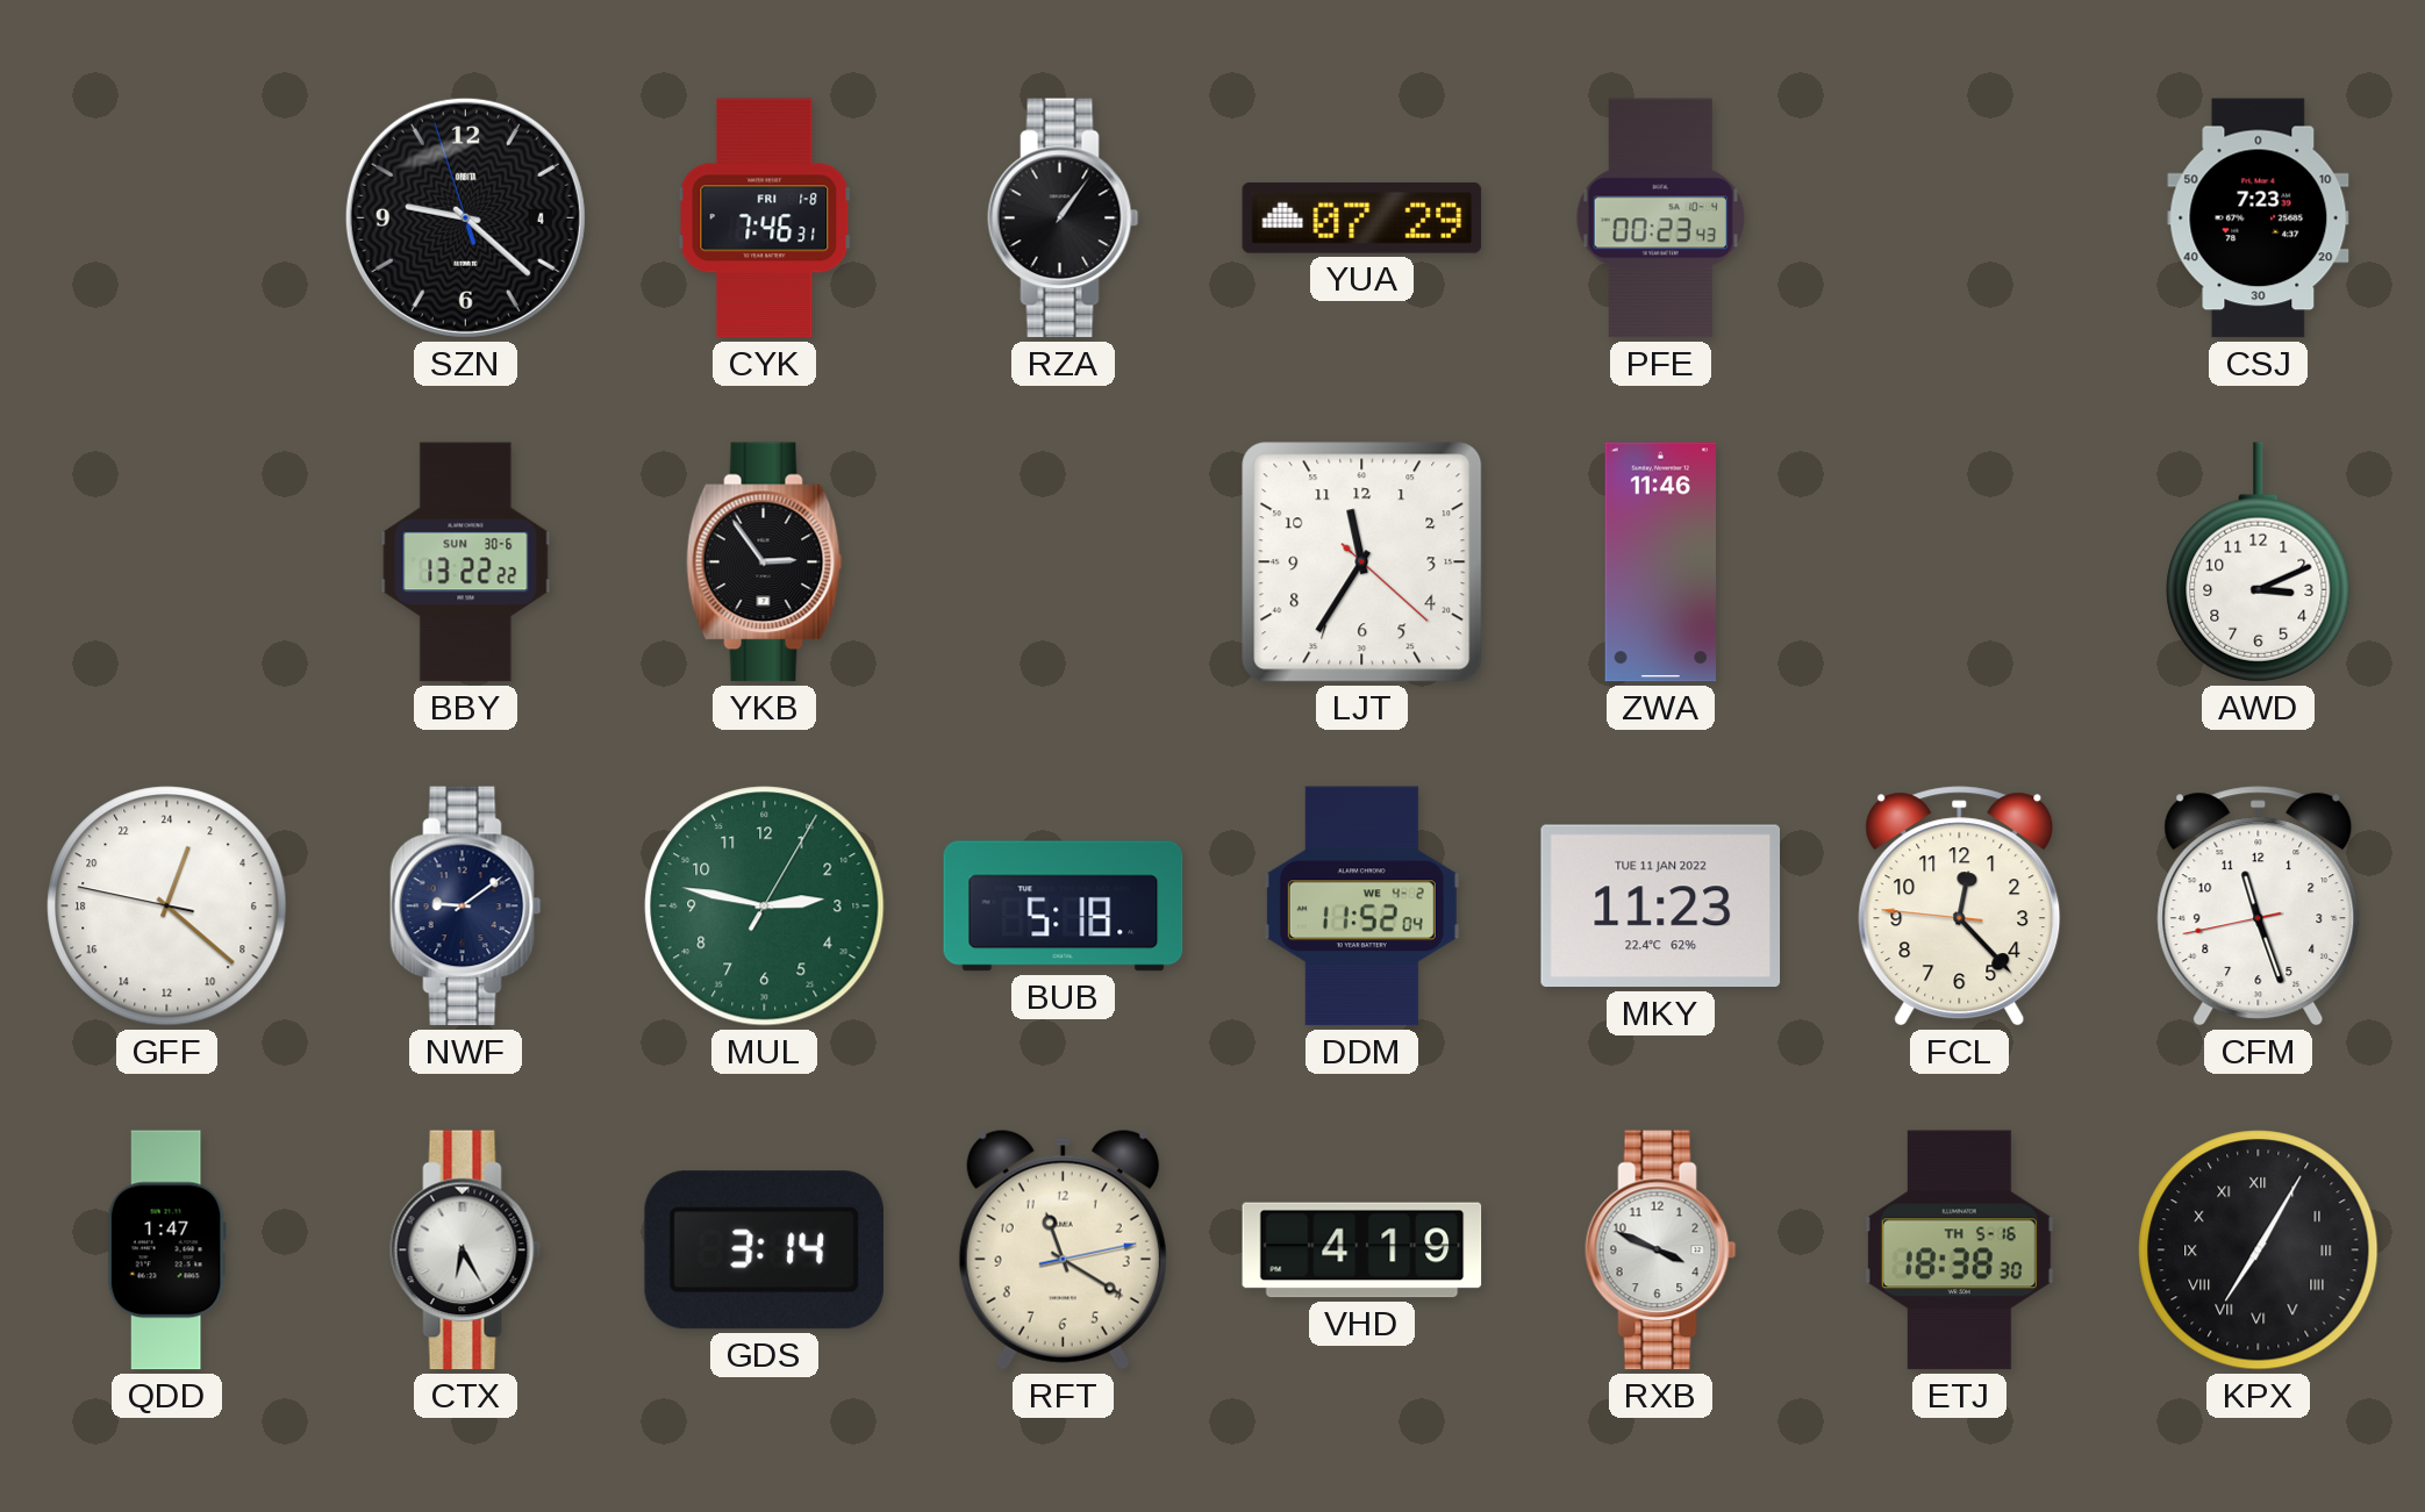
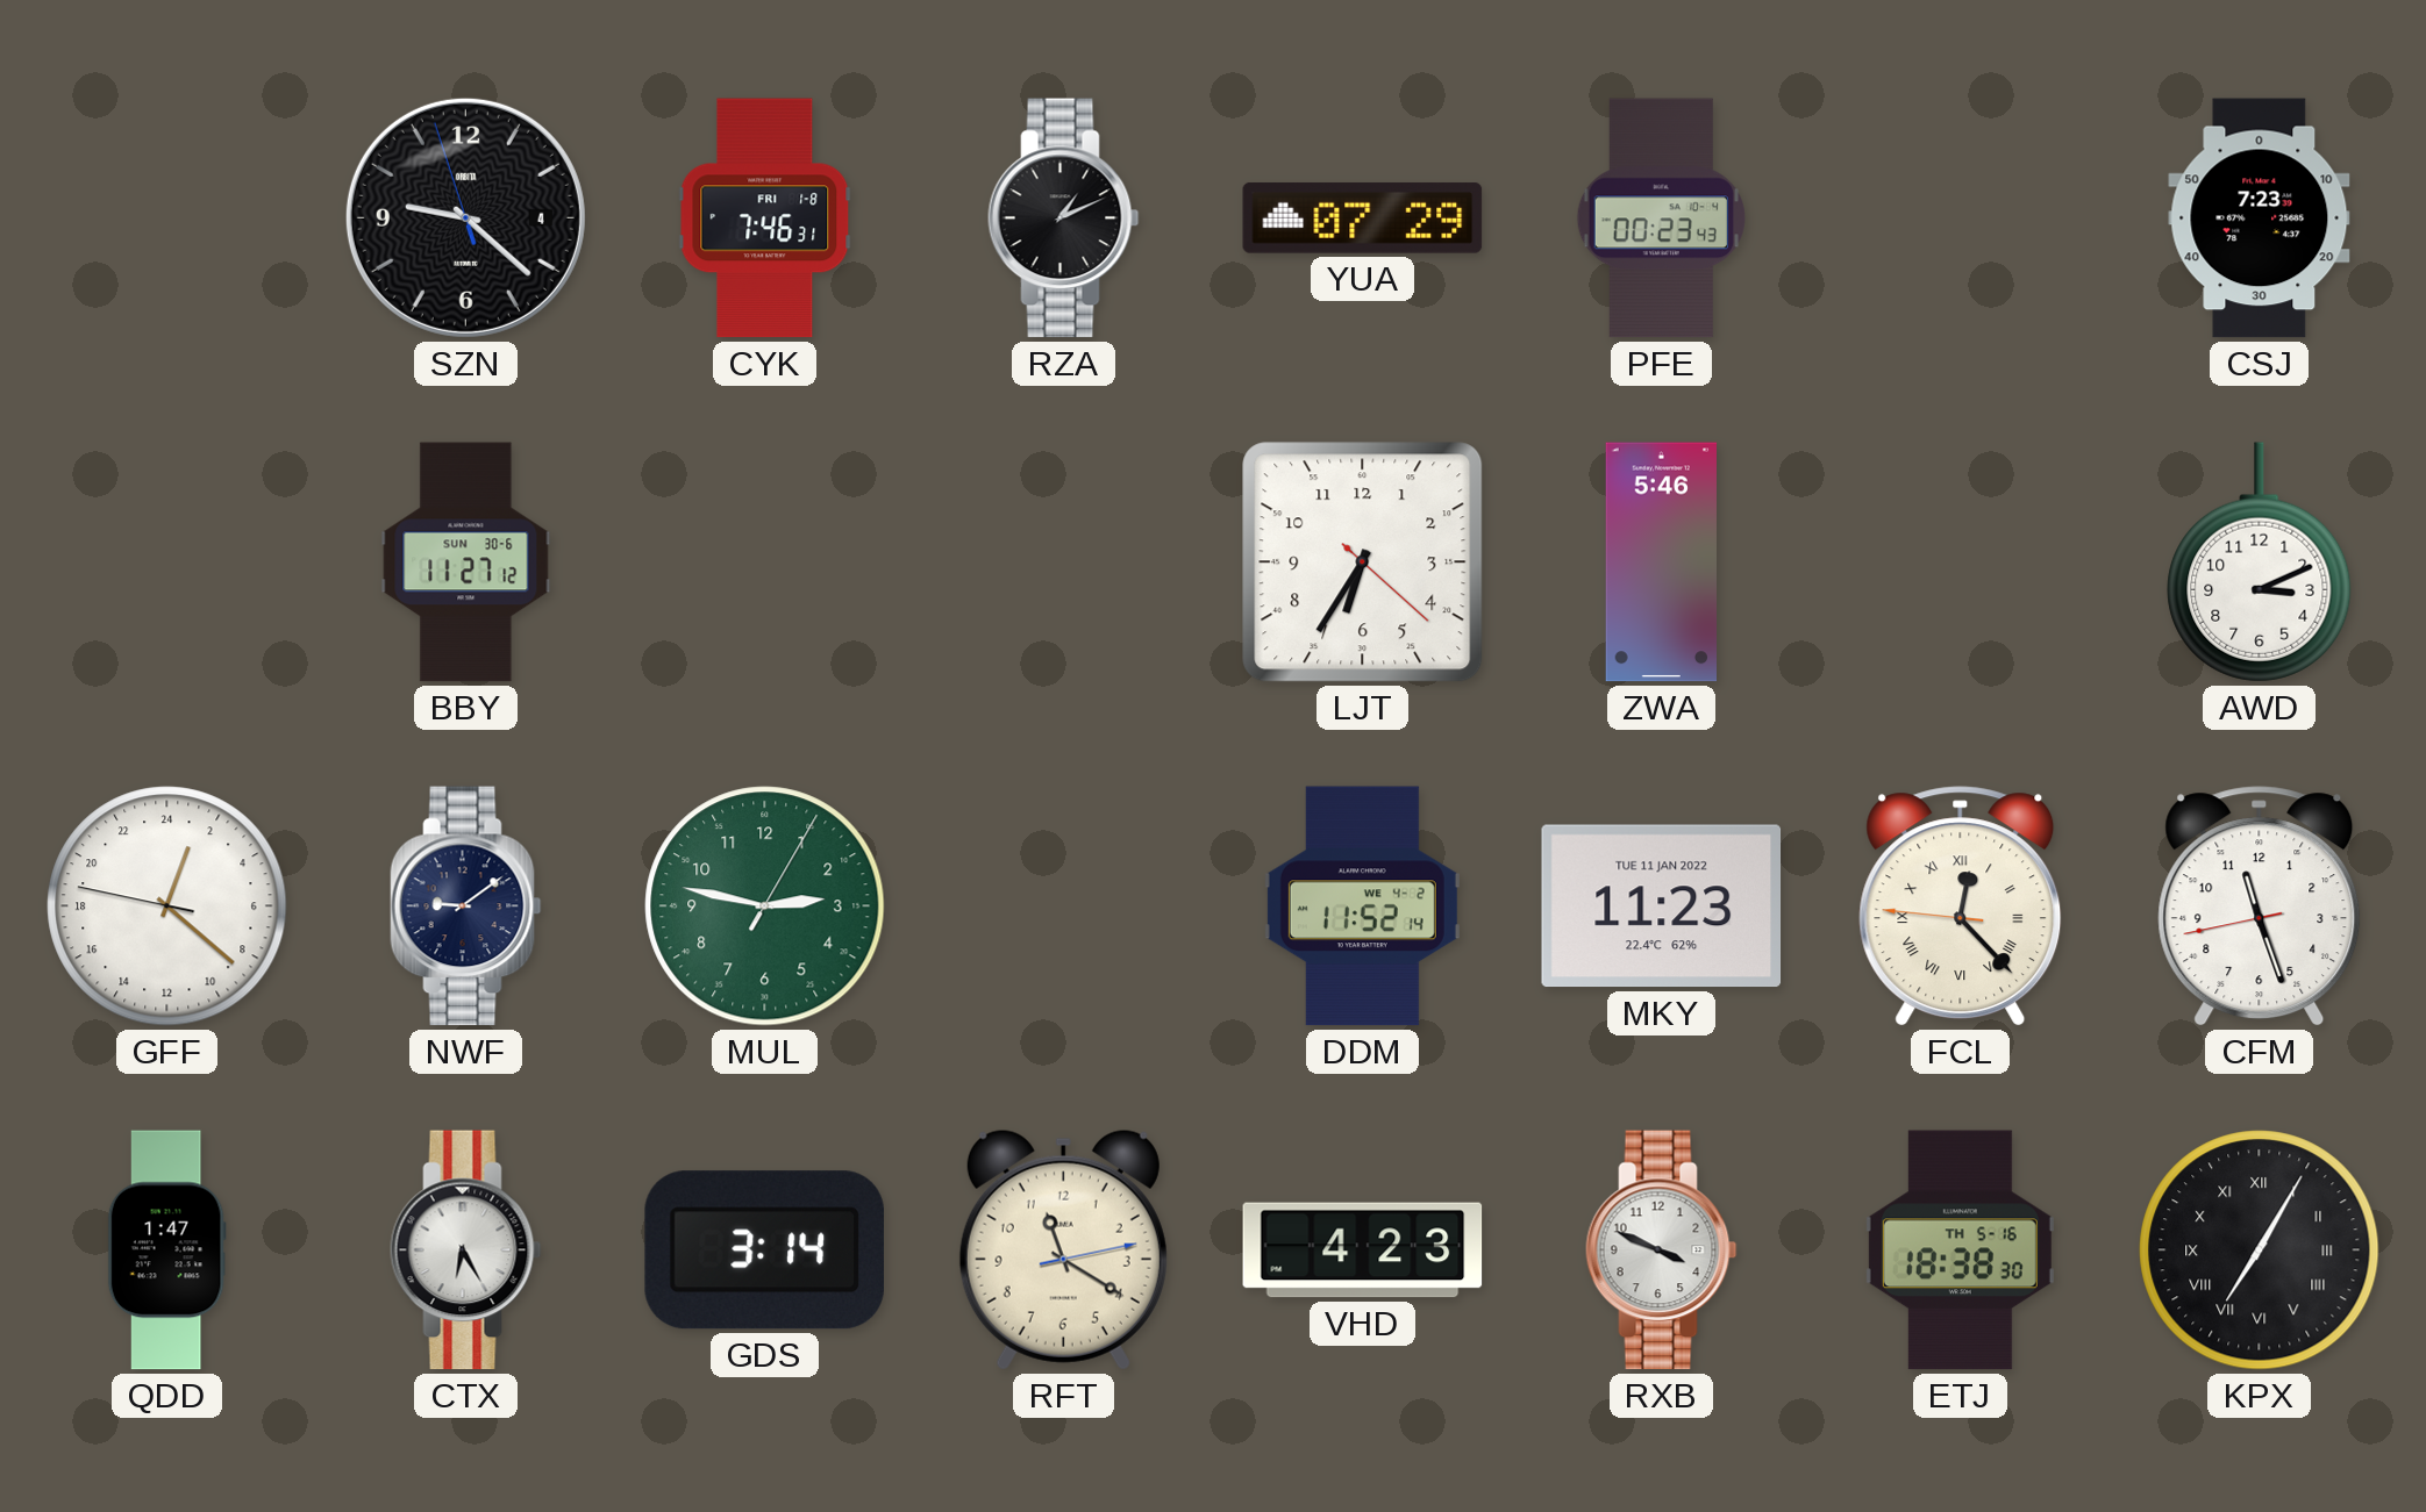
RZA: 1:06 -> 1:11
BBY: 13:22 -> 11:27
YKB: 2:54 -> none
LJT: 11:35 -> 6:35
ZWA: 11:46 -> 5:46
BUB: 5:18 -> none
DDM: 11:52:04 -> 11:52:14
FCL numerals: Arabic -> Roman
VHD: 4:19 -> 4:23
